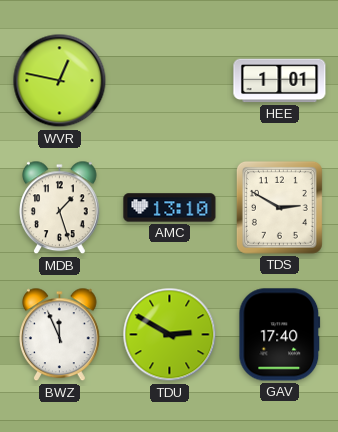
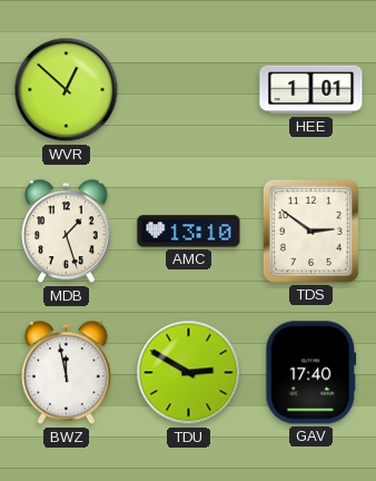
WVR: 12:47 -> 12:52
TDS: 2:50 -> 2:51
BWZ: 11:56 -> 11:58
